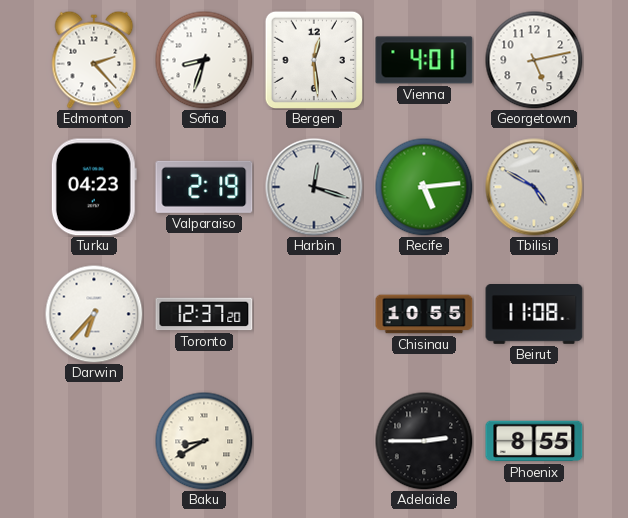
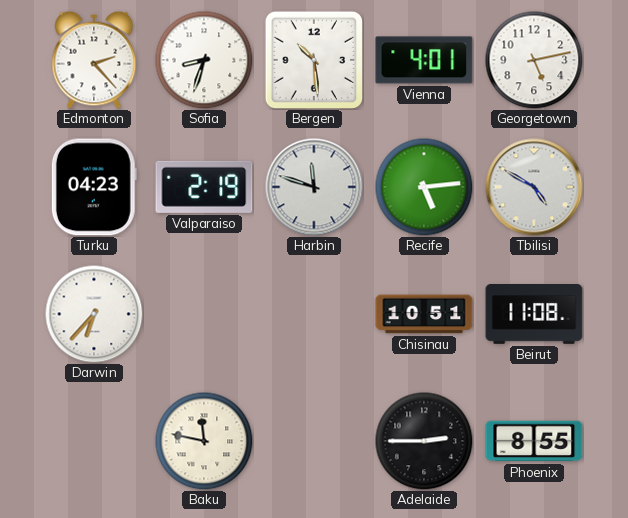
Bergen: 12:29 -> 10:29
Harbin: 12:18 -> 11:48
Toronto: 12:37 -> none
Chisinau: 10:55 -> 10:51
Baku: 8:40 -> 11:47
